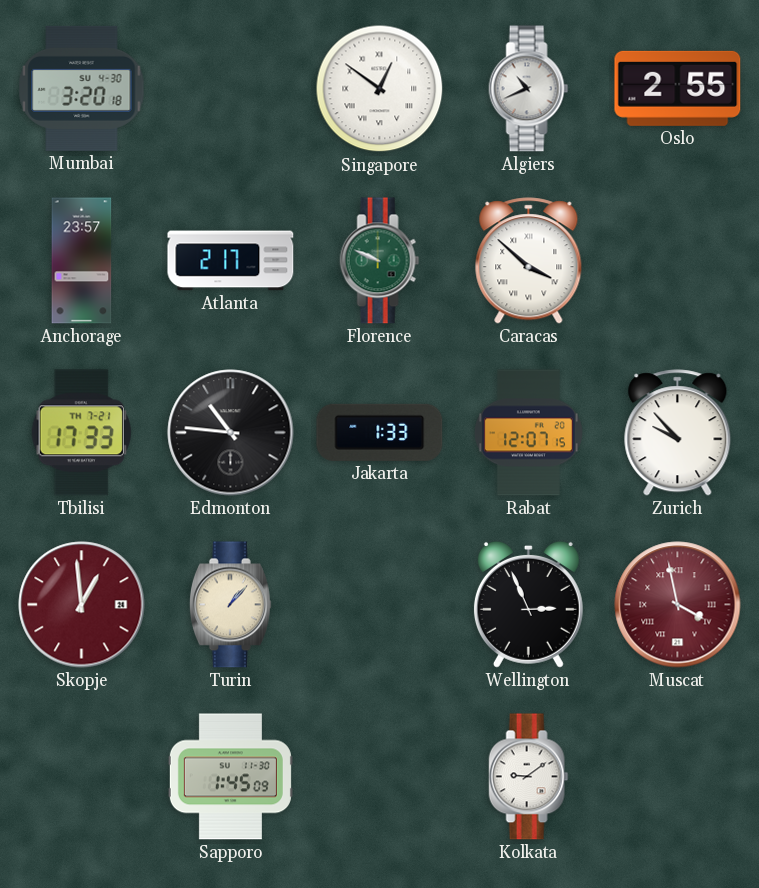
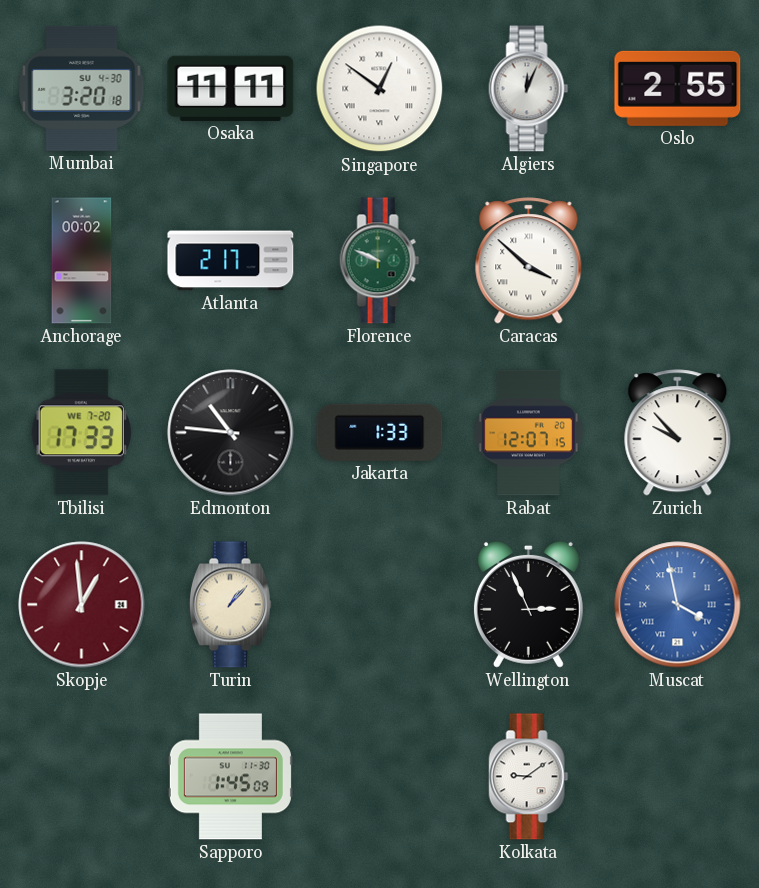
Osaka: none -> 11:11
Algiers: 10:41 -> 12:04
Anchorage: 23:57 -> 00:02
Tbilisi date: TH 7-21 -> WE 7-20
Muscat dial: burgundy -> blue
